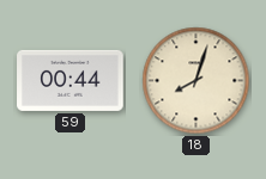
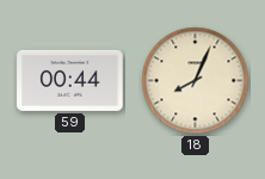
18: 8:03 -> 8:04
